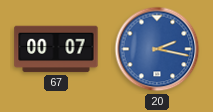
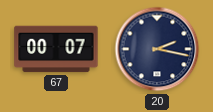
20 dial: blue -> navy
